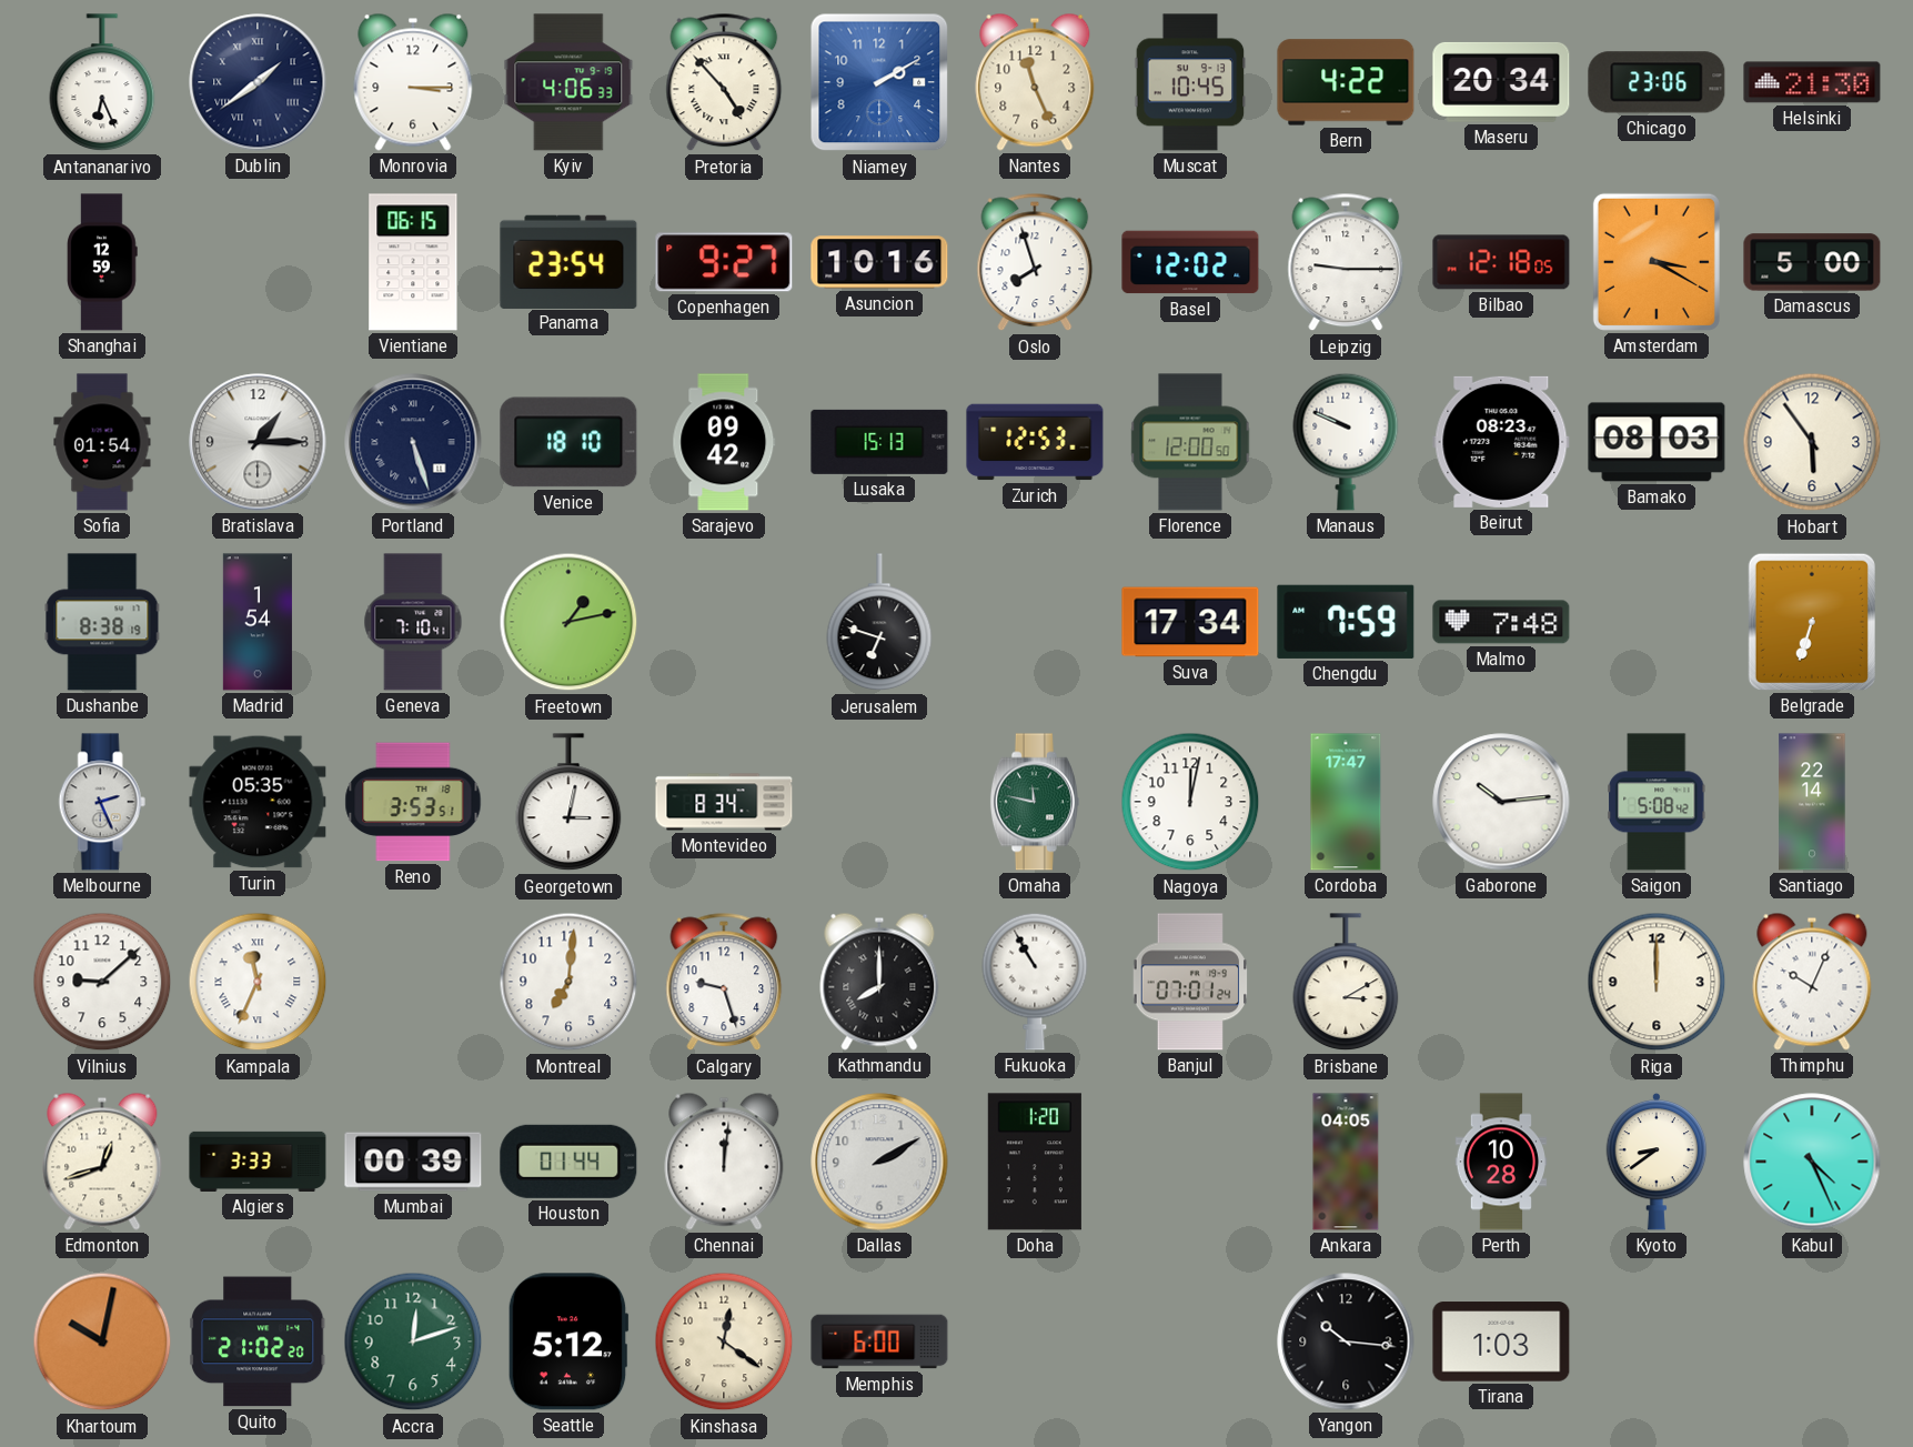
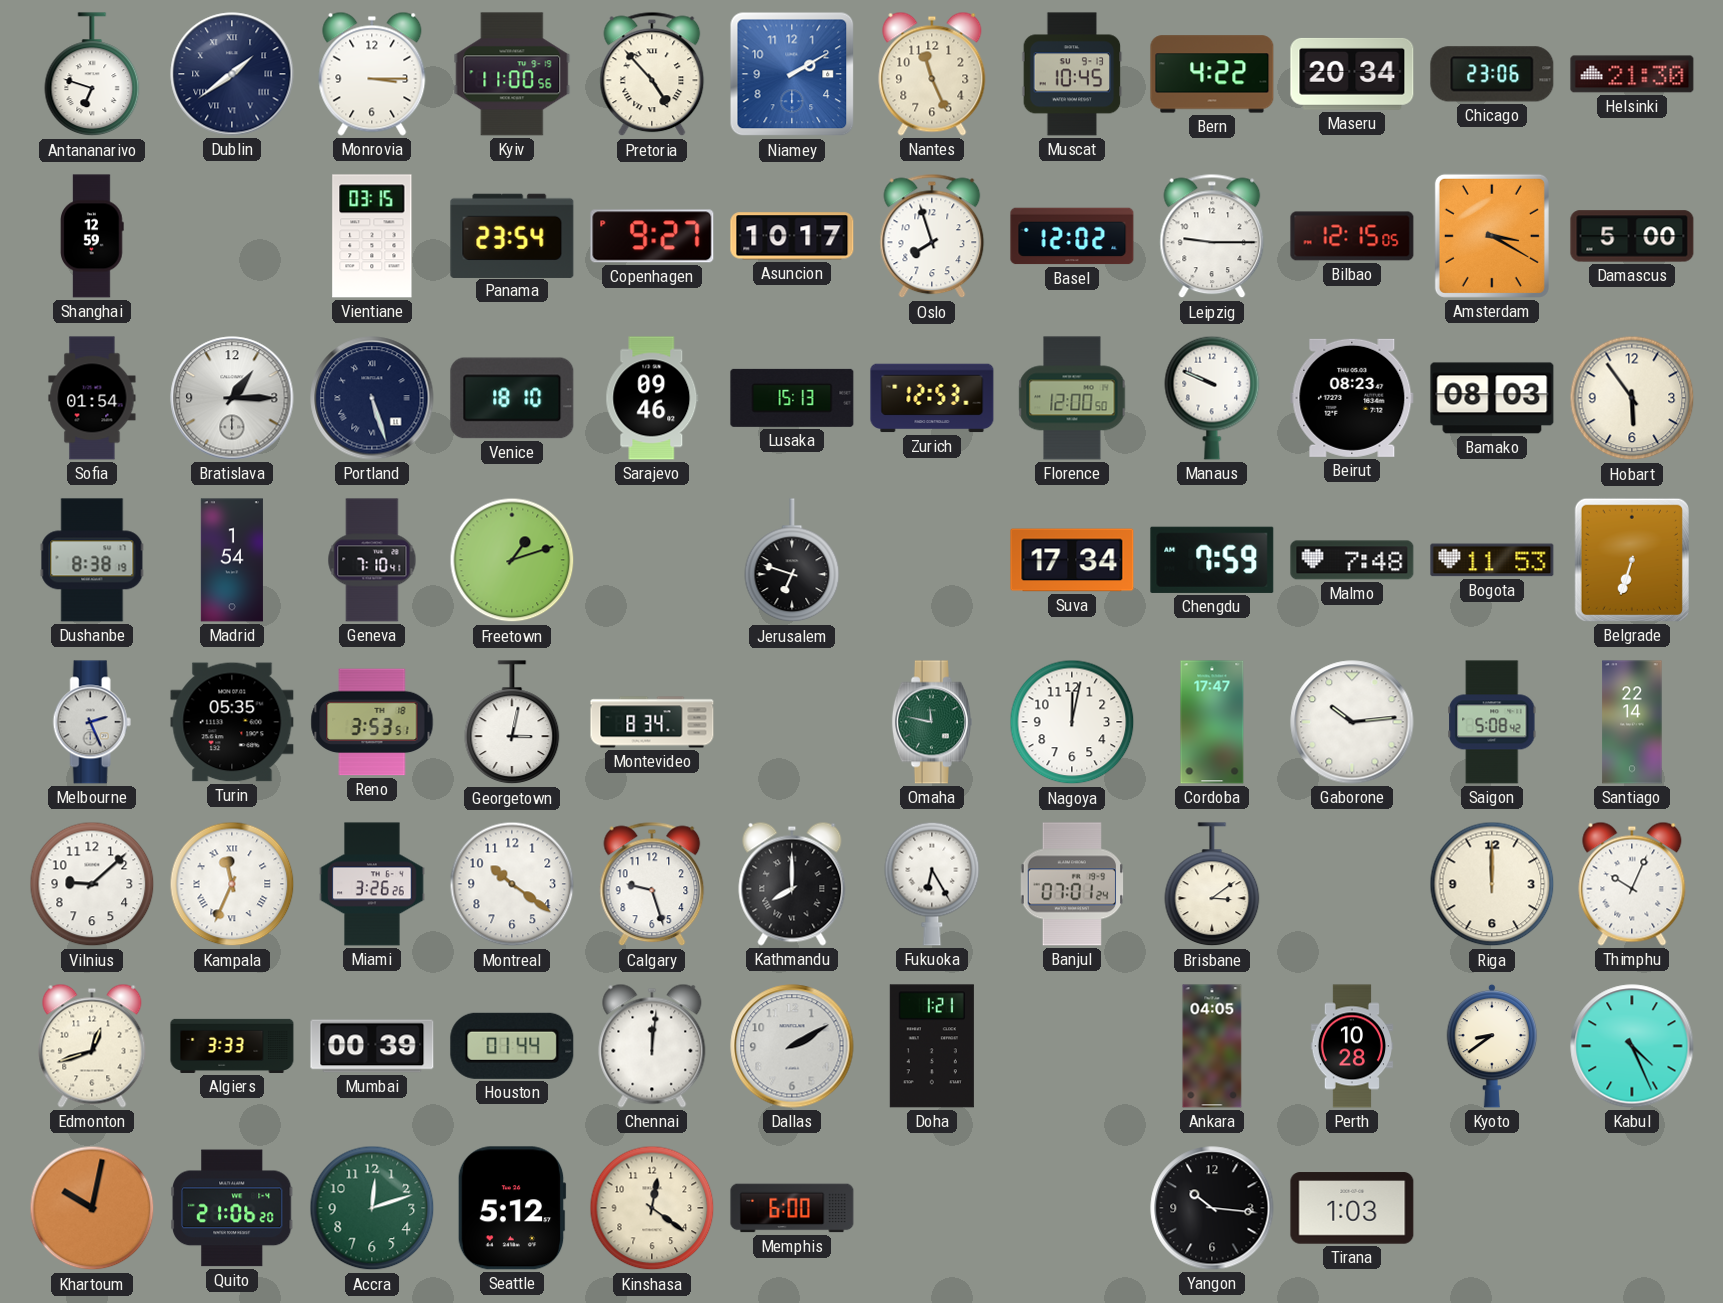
Antananarivo: 6:26 -> 6:48
Kyiv: 4:06 -> 11:00
Vientiane: 06:15 -> 03:15
Asuncion: 10:16 -> 10:17
Bilbao: 12:18 -> 12:15
Sarajevo: 09:42 -> 09:46
Freetown: 1:13 -> 1:12
Bogota: none -> 11:53
Miami: none -> 3:26
Montreal: 7:01 -> 10:21
Fukuoka: 10:55 -> 6:25
Brisbane: 3:10 -> 3:09
Doha: 1:20 -> 1:21
Quito: 21:02 -> 21:06
